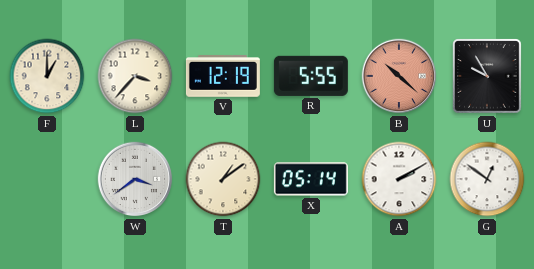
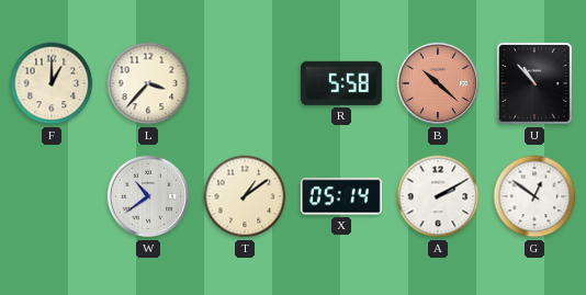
V: 12:19 -> none
R: 5:55 -> 5:58
U: 9:55 -> 10:53
W: 3:39 -> 10:39
